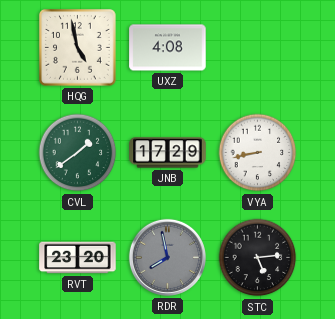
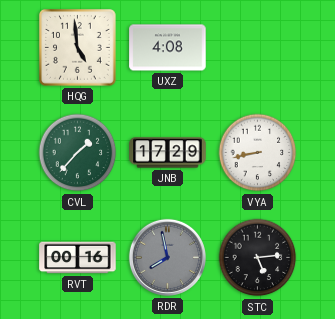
HQG: 4:58 -> 4:59
CVL: 1:39 -> 1:37
RVT: 23:20 -> 00:16
